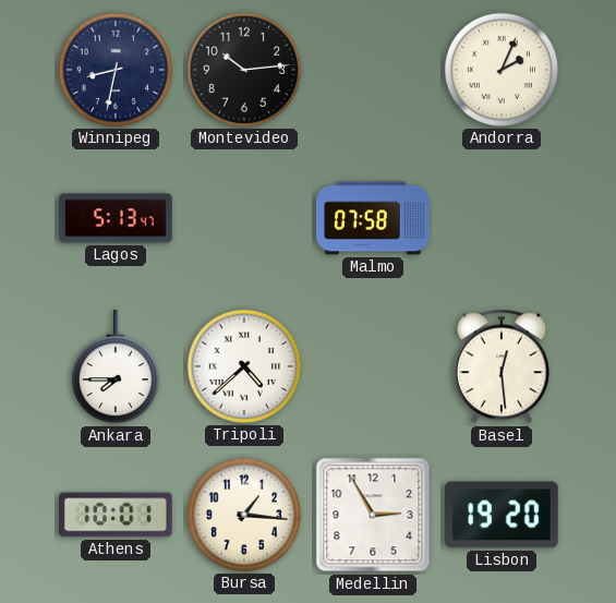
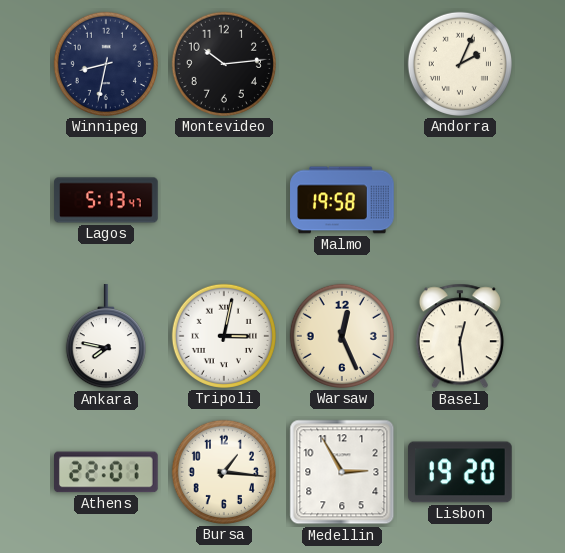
Malmo: 07:58 -> 19:58
Ankara: 7:45 -> 7:47
Tripoli: 4:38 -> 3:02
Warsaw: none -> 12:26
Athens: 10:01 -> 22:01
